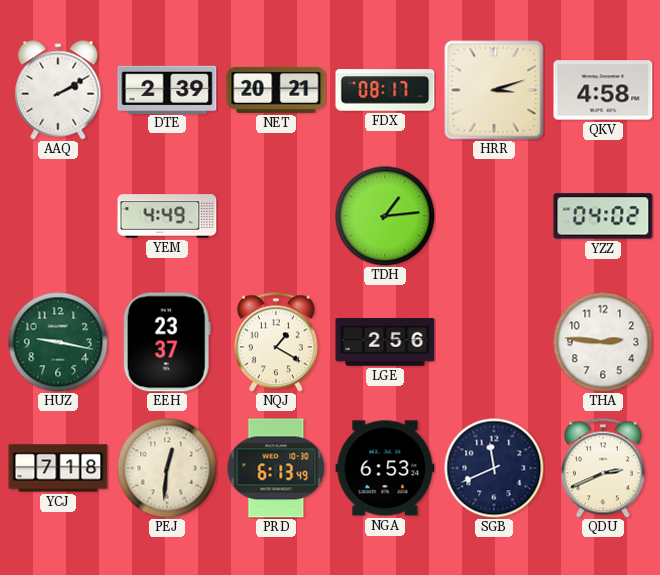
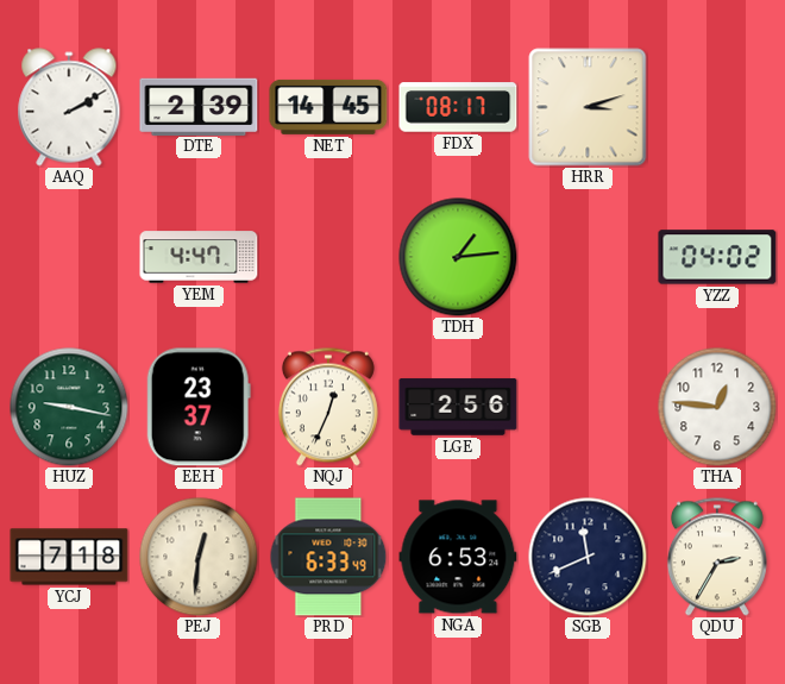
NET: 20:21 -> 14:45
QKV: 4:58 -> none
YEM: 4:49 -> 4:47
NQJ: 1:20 -> 12:34
THA: 2:46 -> 12:46
PRD: 6:13 -> 6:33
QDU: 2:41 -> 2:35
